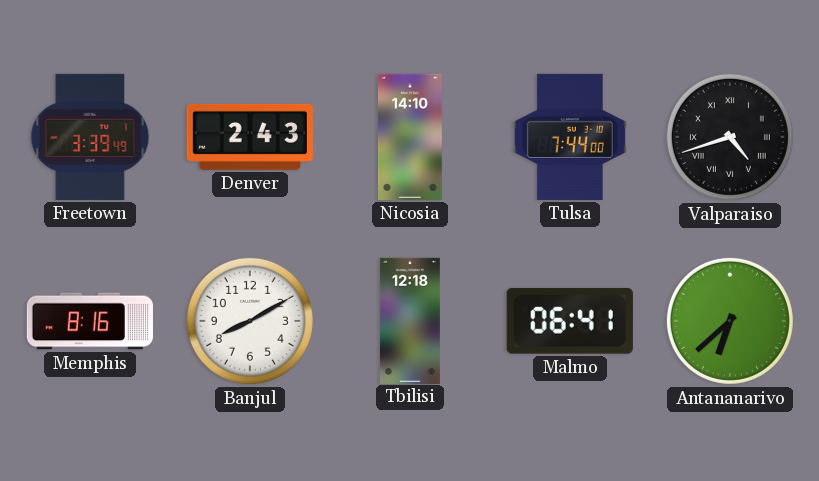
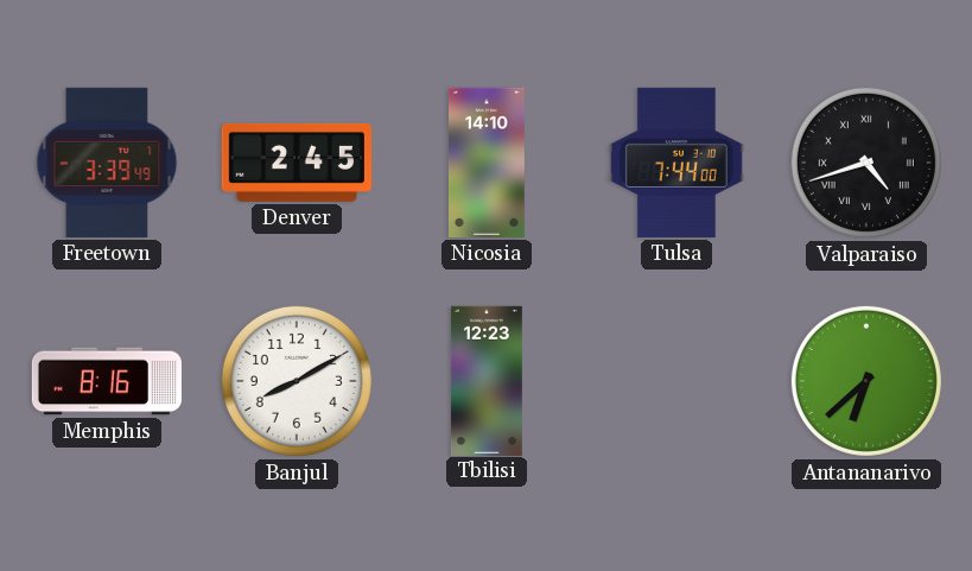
Denver: 2:43 -> 2:45
Tbilisi: 12:18 -> 12:23
Malmo: 06:41 -> none
